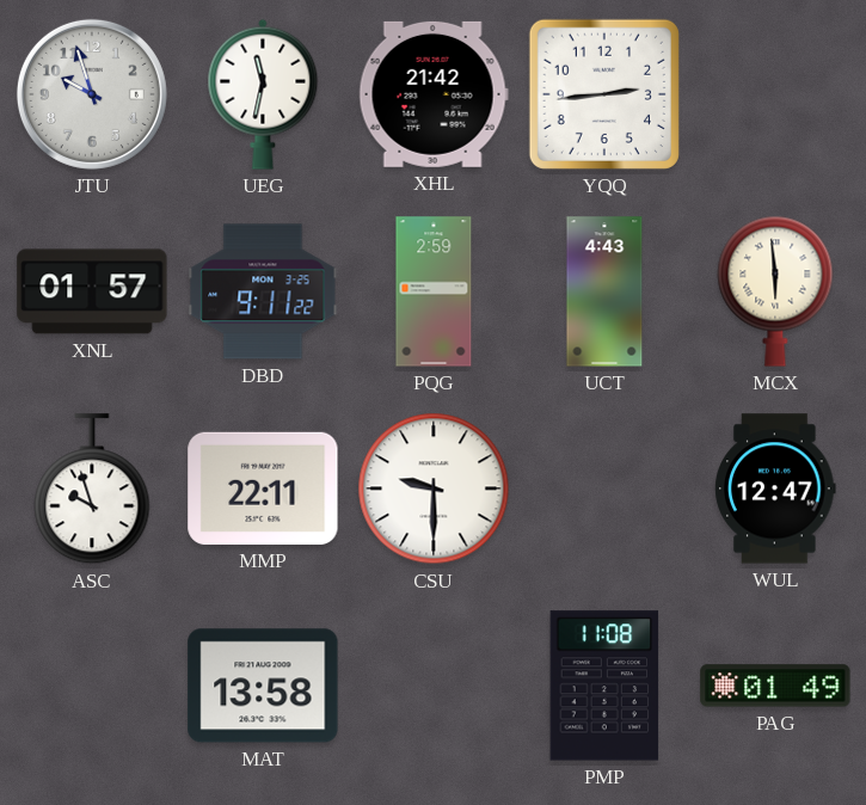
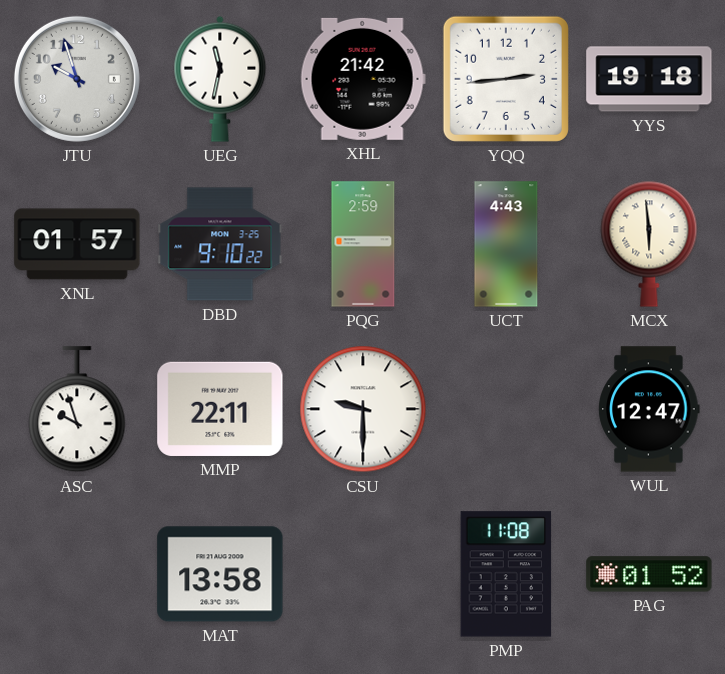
YYS: none -> 19:18
DBD: 9:11 -> 9:10
PAG: 01:49 -> 01:52
